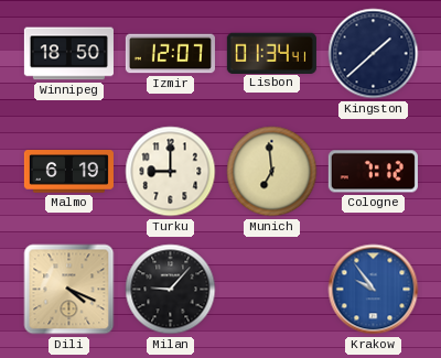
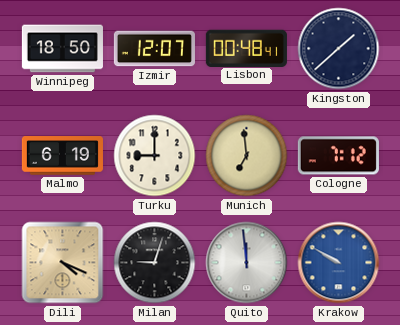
Lisbon: 01:34 -> 00:48
Milan: 9:07 -> 9:03
Quito: none -> 11:59
Krakow: 9:54 -> 9:50
